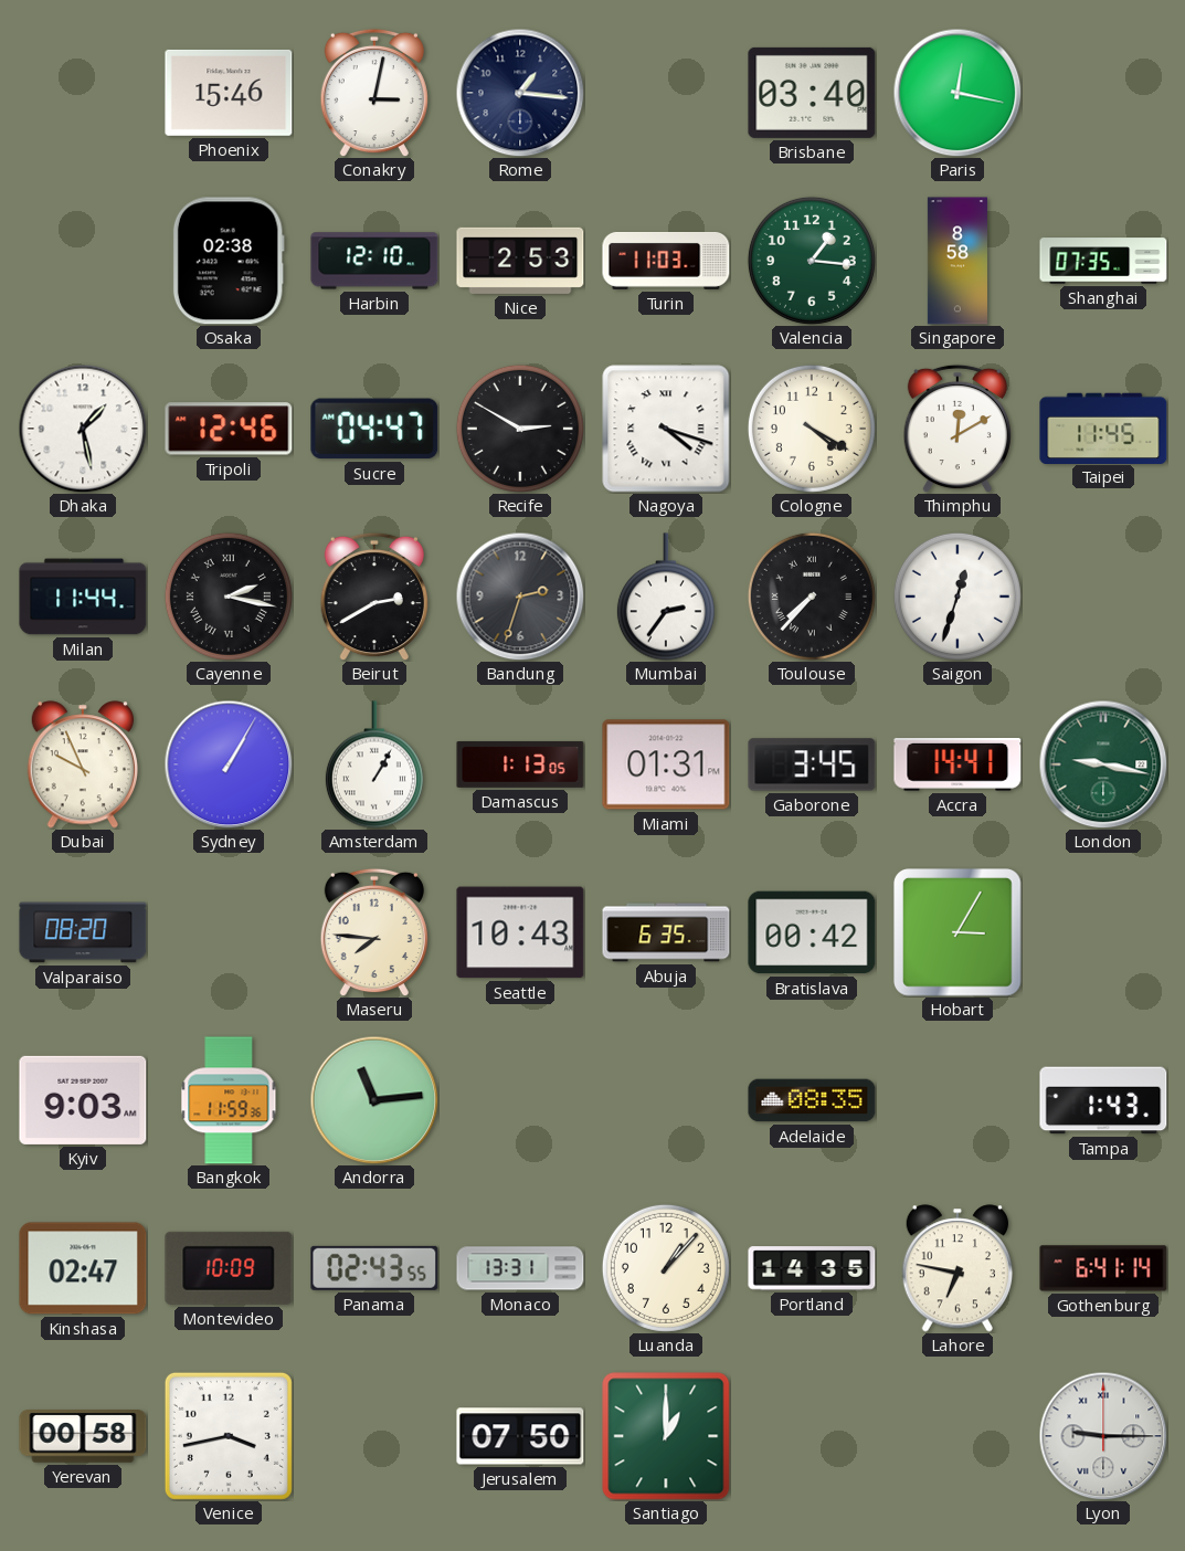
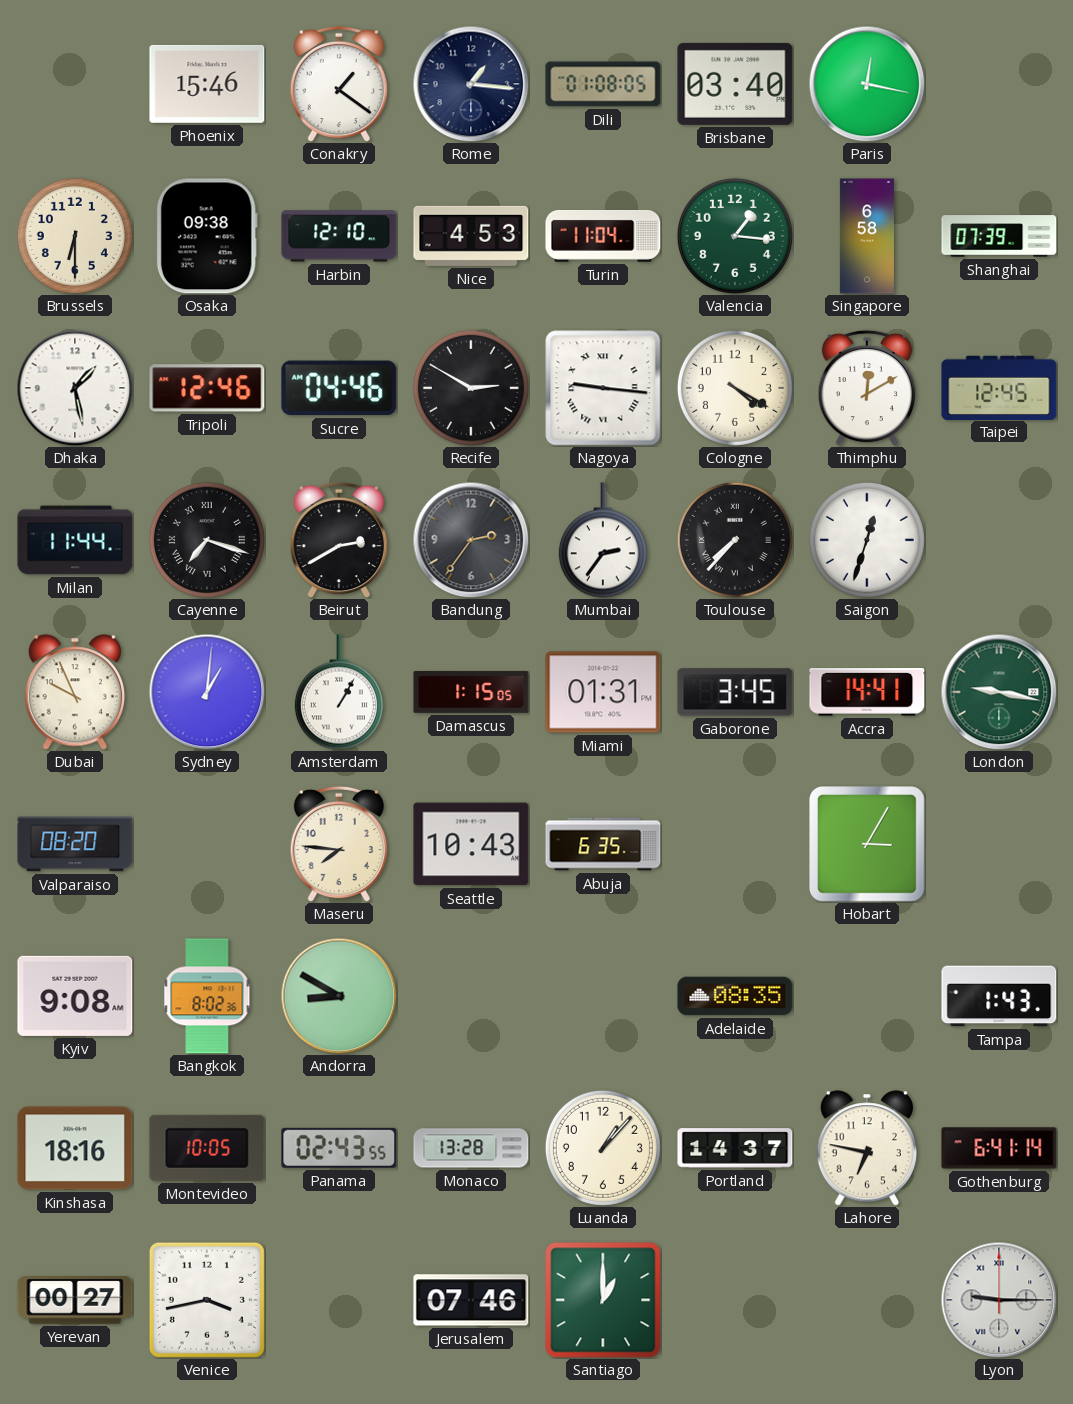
Conakry: 3:02 -> 1:21
Dili: none -> 01:08
Brussels: none -> 6:30
Osaka: 02:38 -> 09:38
Nice: 2:53 -> 4:53
Turin: 11:03 -> 11:04
Singapore: 8:58 -> 6:58
Shanghai: 07:35 -> 07:39
Sucre: 04:47 -> 04:46
Nagoya: 4:18 -> 9:16
Taipei: 11:45 -> 12:45
Cayenne: 2:17 -> 7:18
Bandung: 2:33 -> 2:36
Sydney: 1:05 -> 1:01
Damascus: 1:13 -> 1:15
Bratislava: 00:42 -> none
Kyiv: 9:03 -> 9:08
Bangkok: 11:59 -> 8:02
Andorra: 11:14 -> 8:50
Kinshasa: 02:47 -> 18:16
Montevideo: 10:09 -> 10:05
Monaco: 13:31 -> 13:28
Portland: 14:35 -> 14:37
Yerevan: 00:58 -> 00:27
Jerusalem: 07:50 -> 07:46
